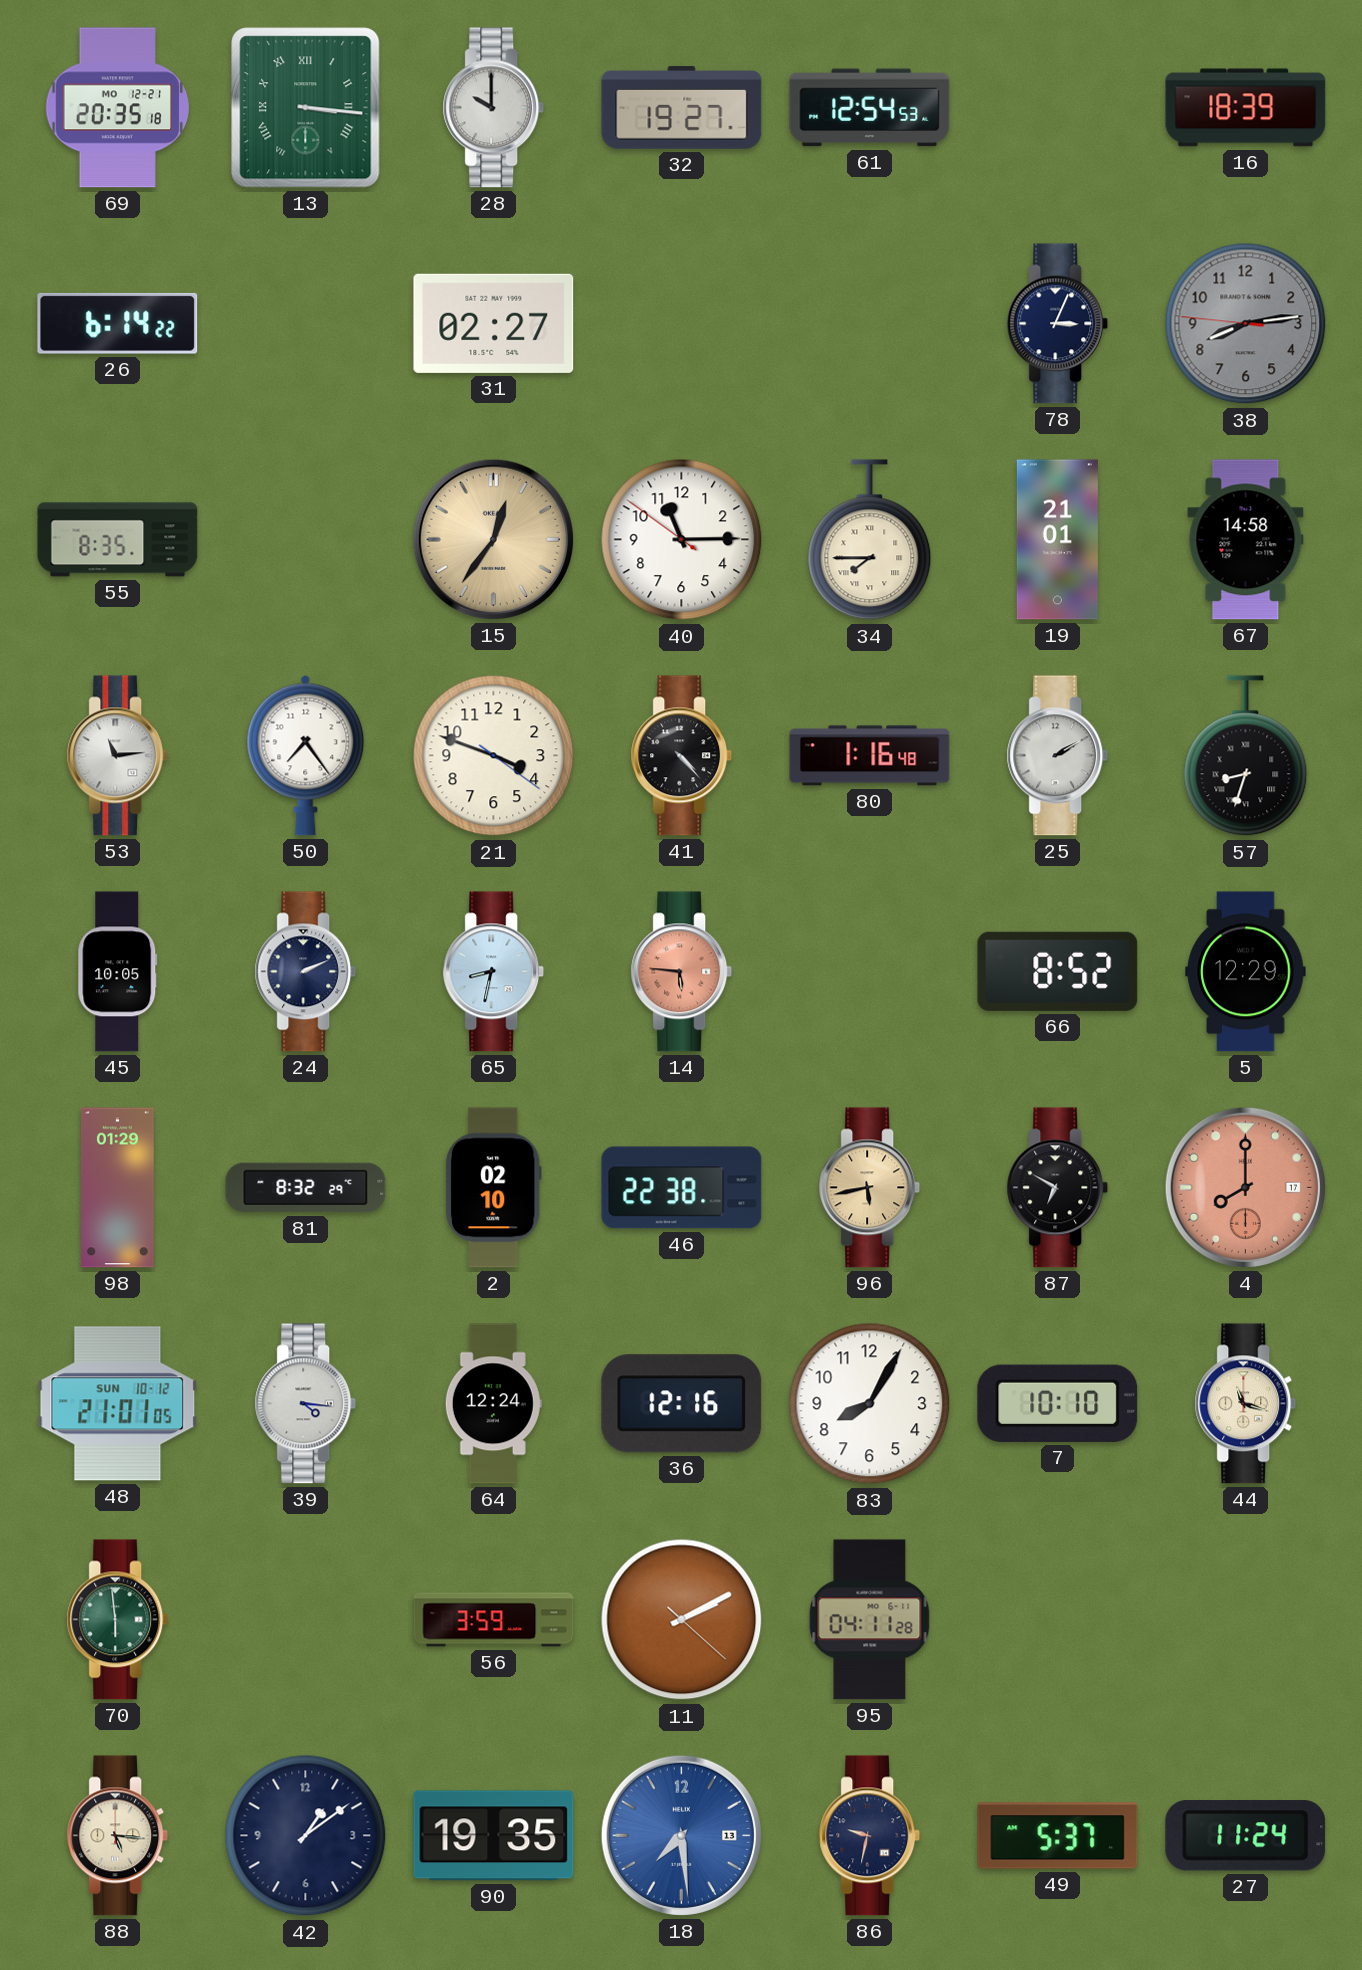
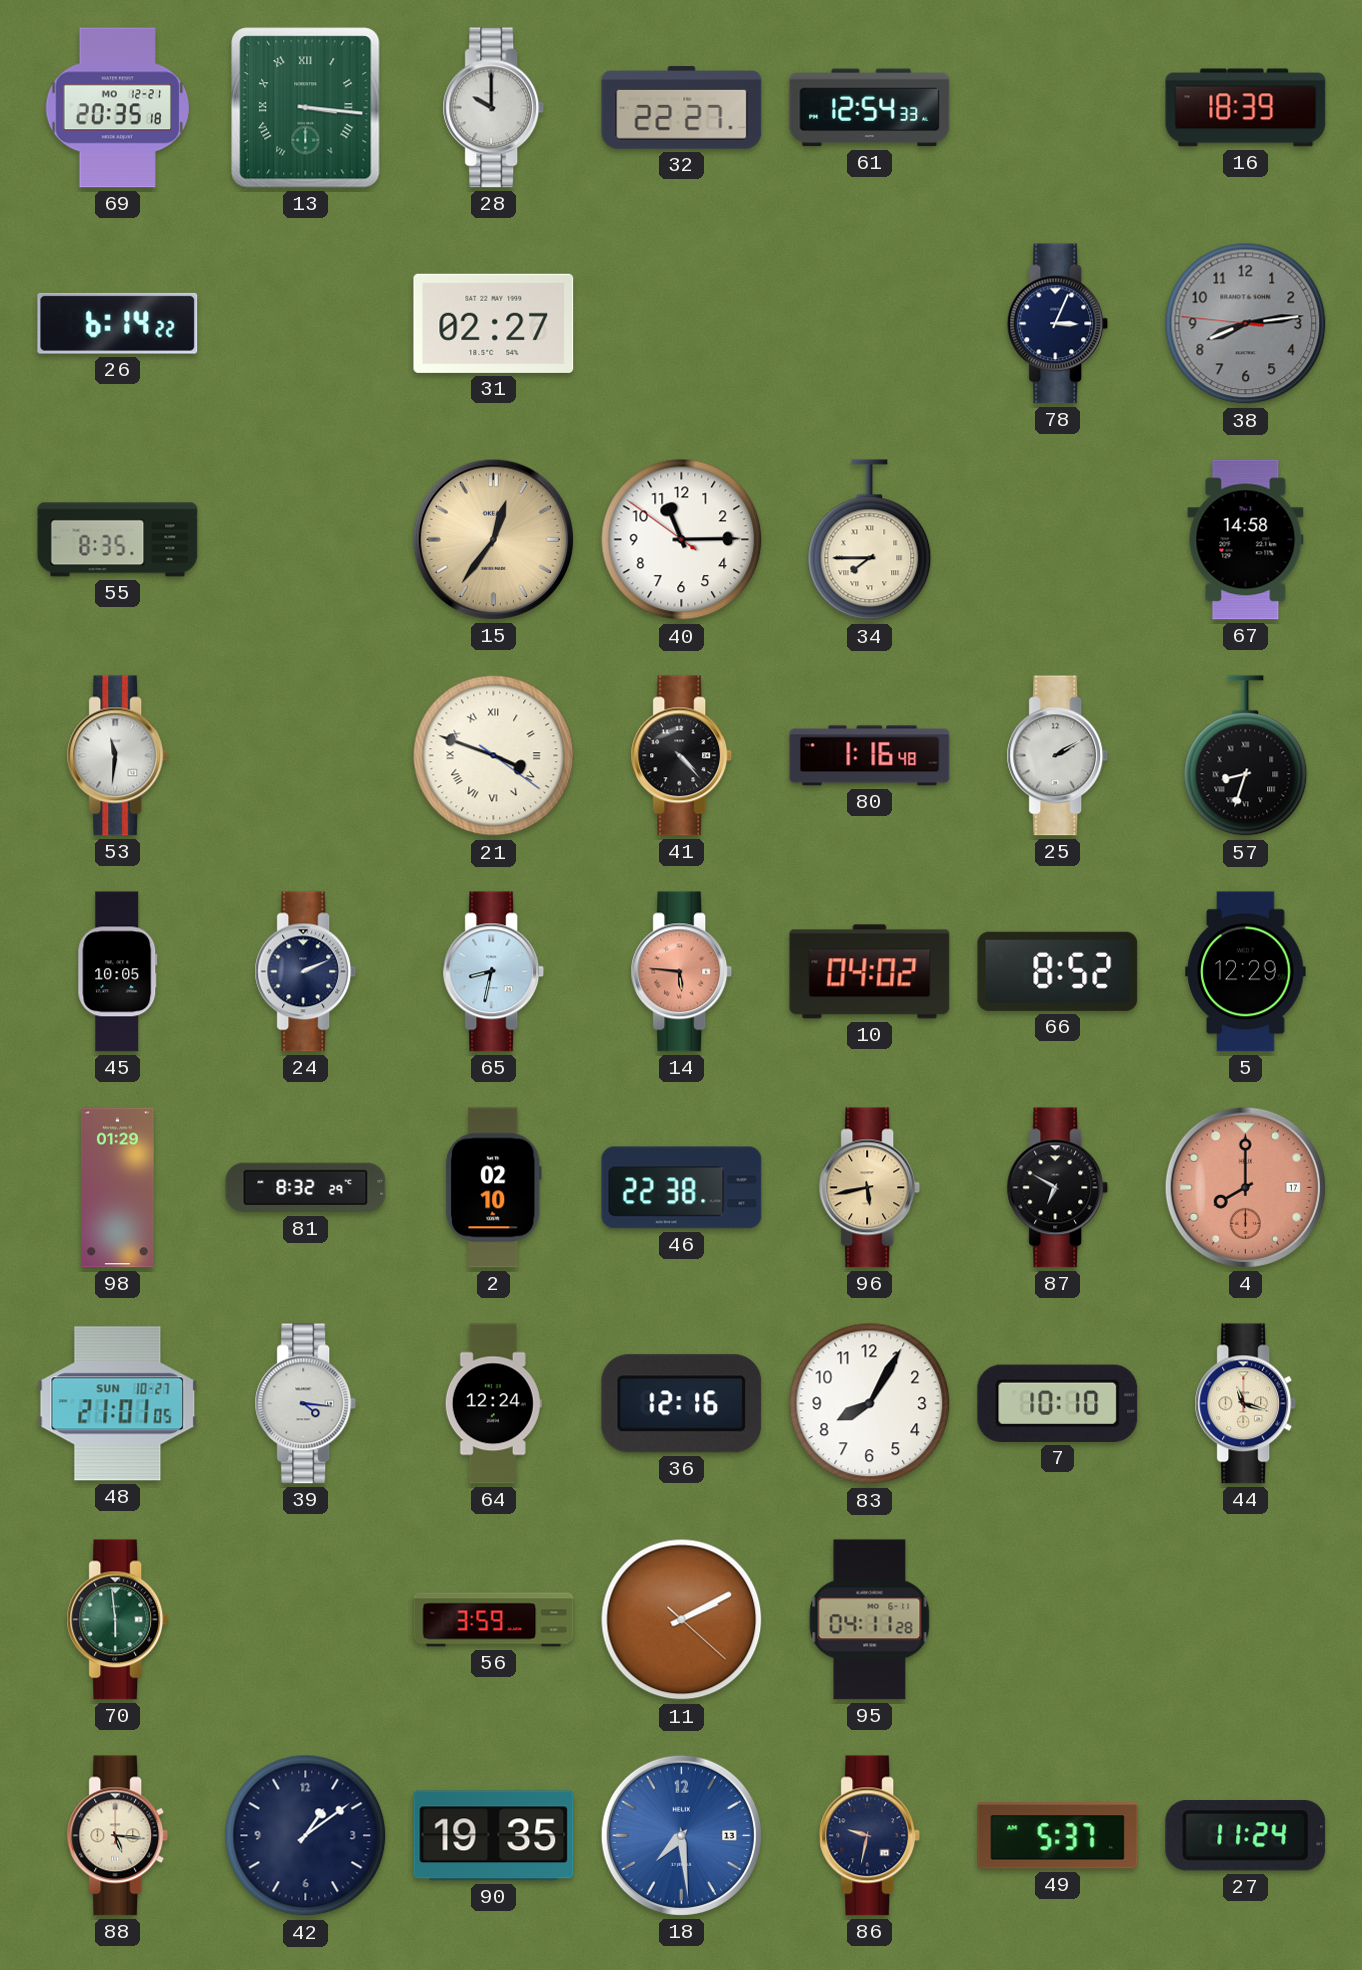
32: 19:27 -> 22:27
61: 12:54:53 -> 12:54:33
19: 21:01 -> none
53: 11:14 -> 11:31
50: 7:24 -> none
21 numerals: Arabic -> Roman
10: none -> 04:02
48 date: SUN 10-12 -> SUN 10-27
